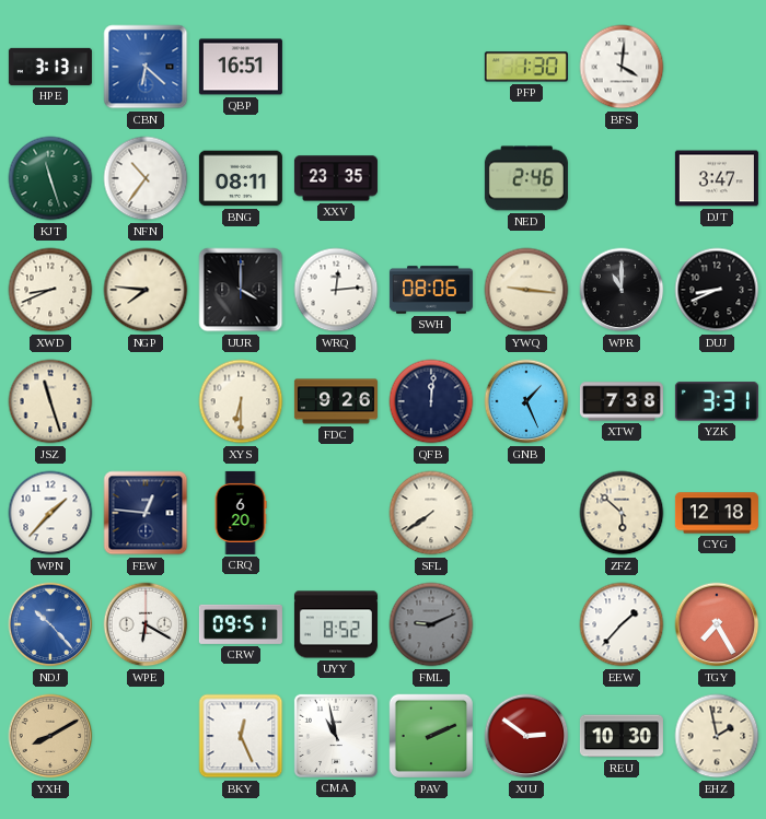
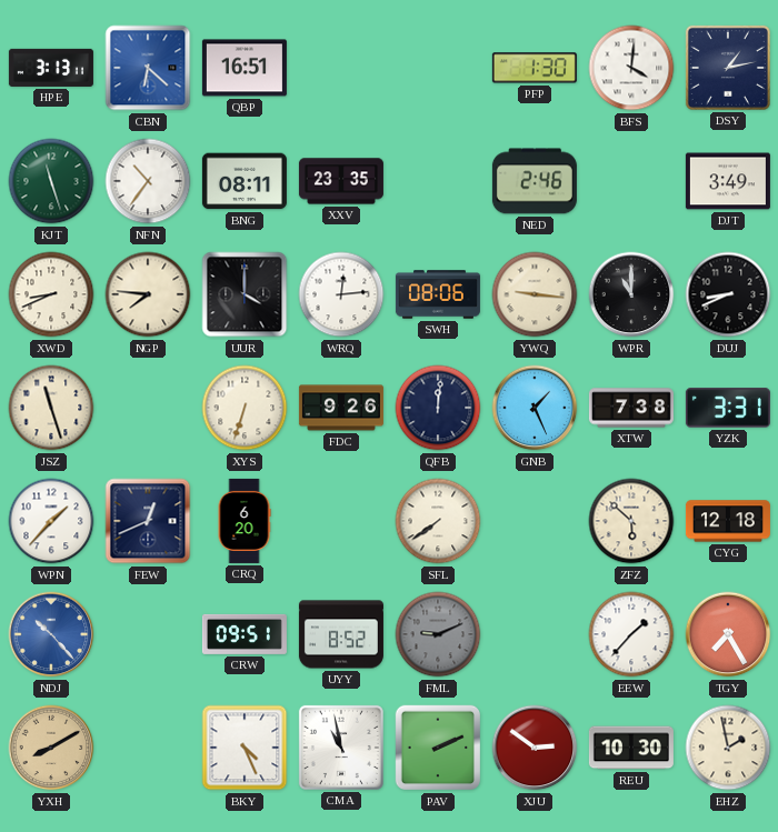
DSY: none -> 1:13
DJT: 3:47 -> 3:49
XYS: 6:30 -> 6:33
FEW: 12:46 -> 12:41
WPE: 6:20 -> none
BKY: 12:26 -> 4:26
